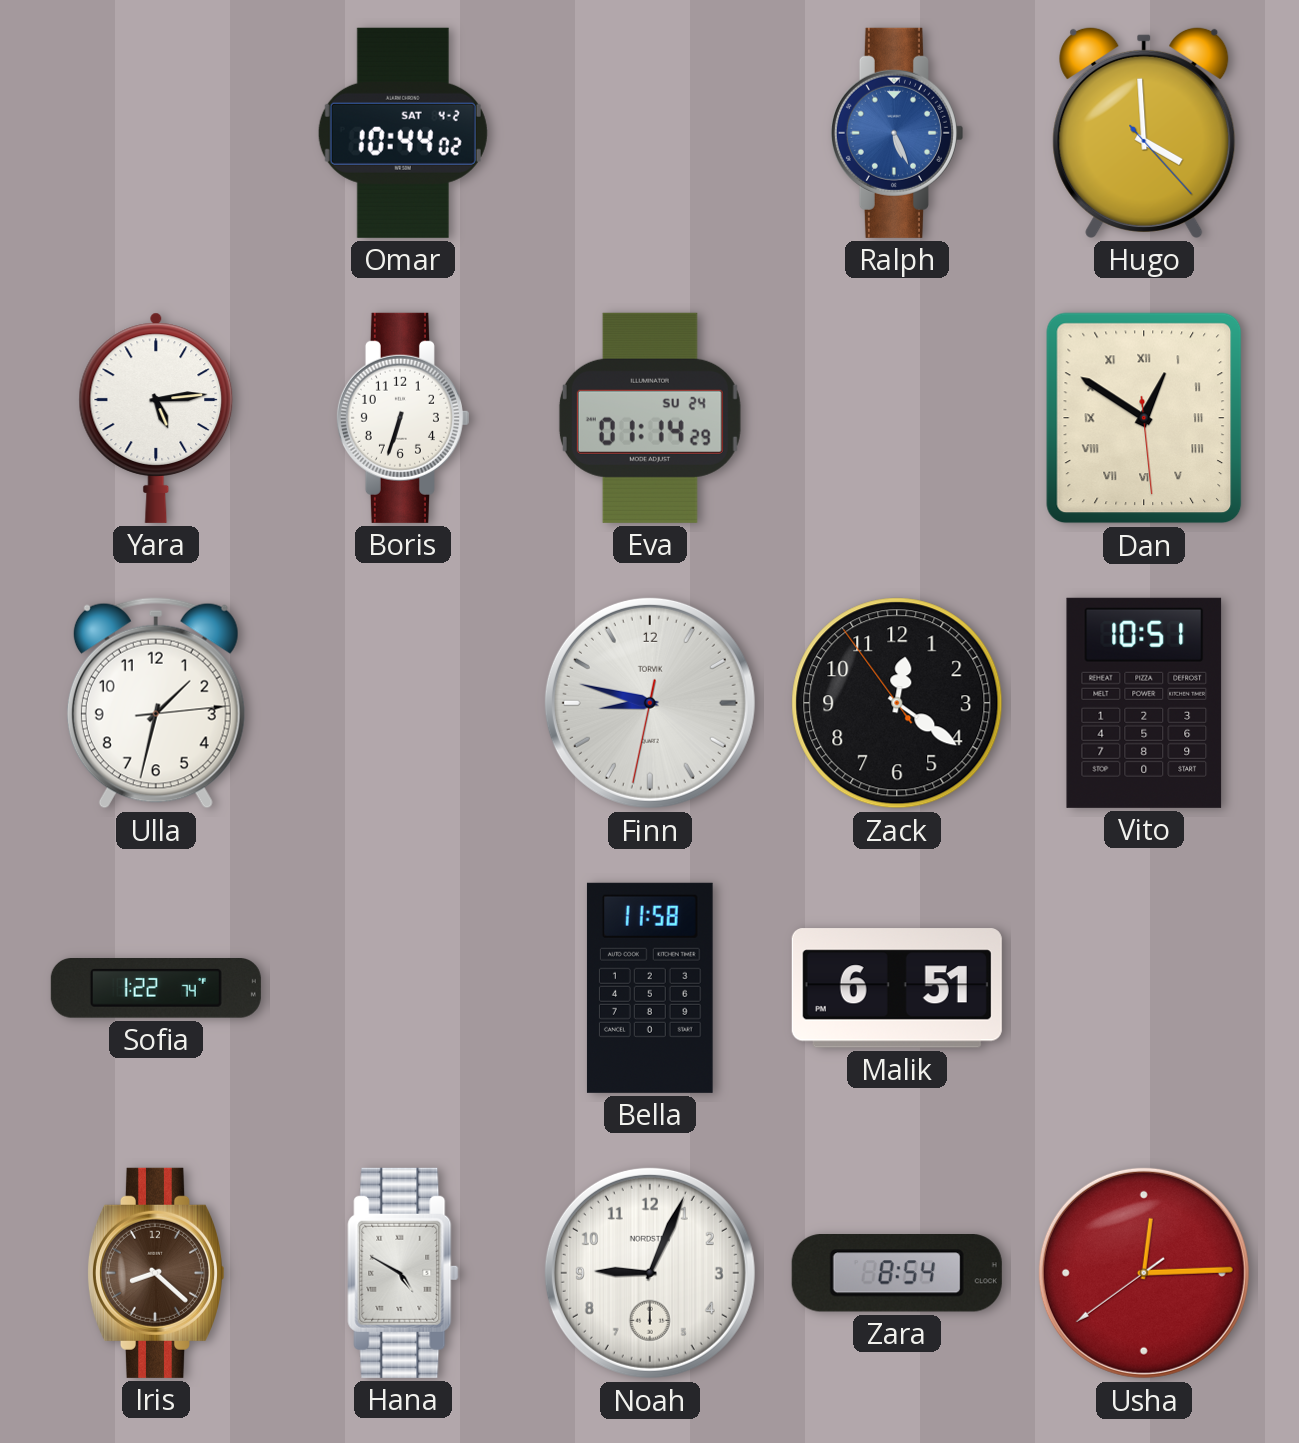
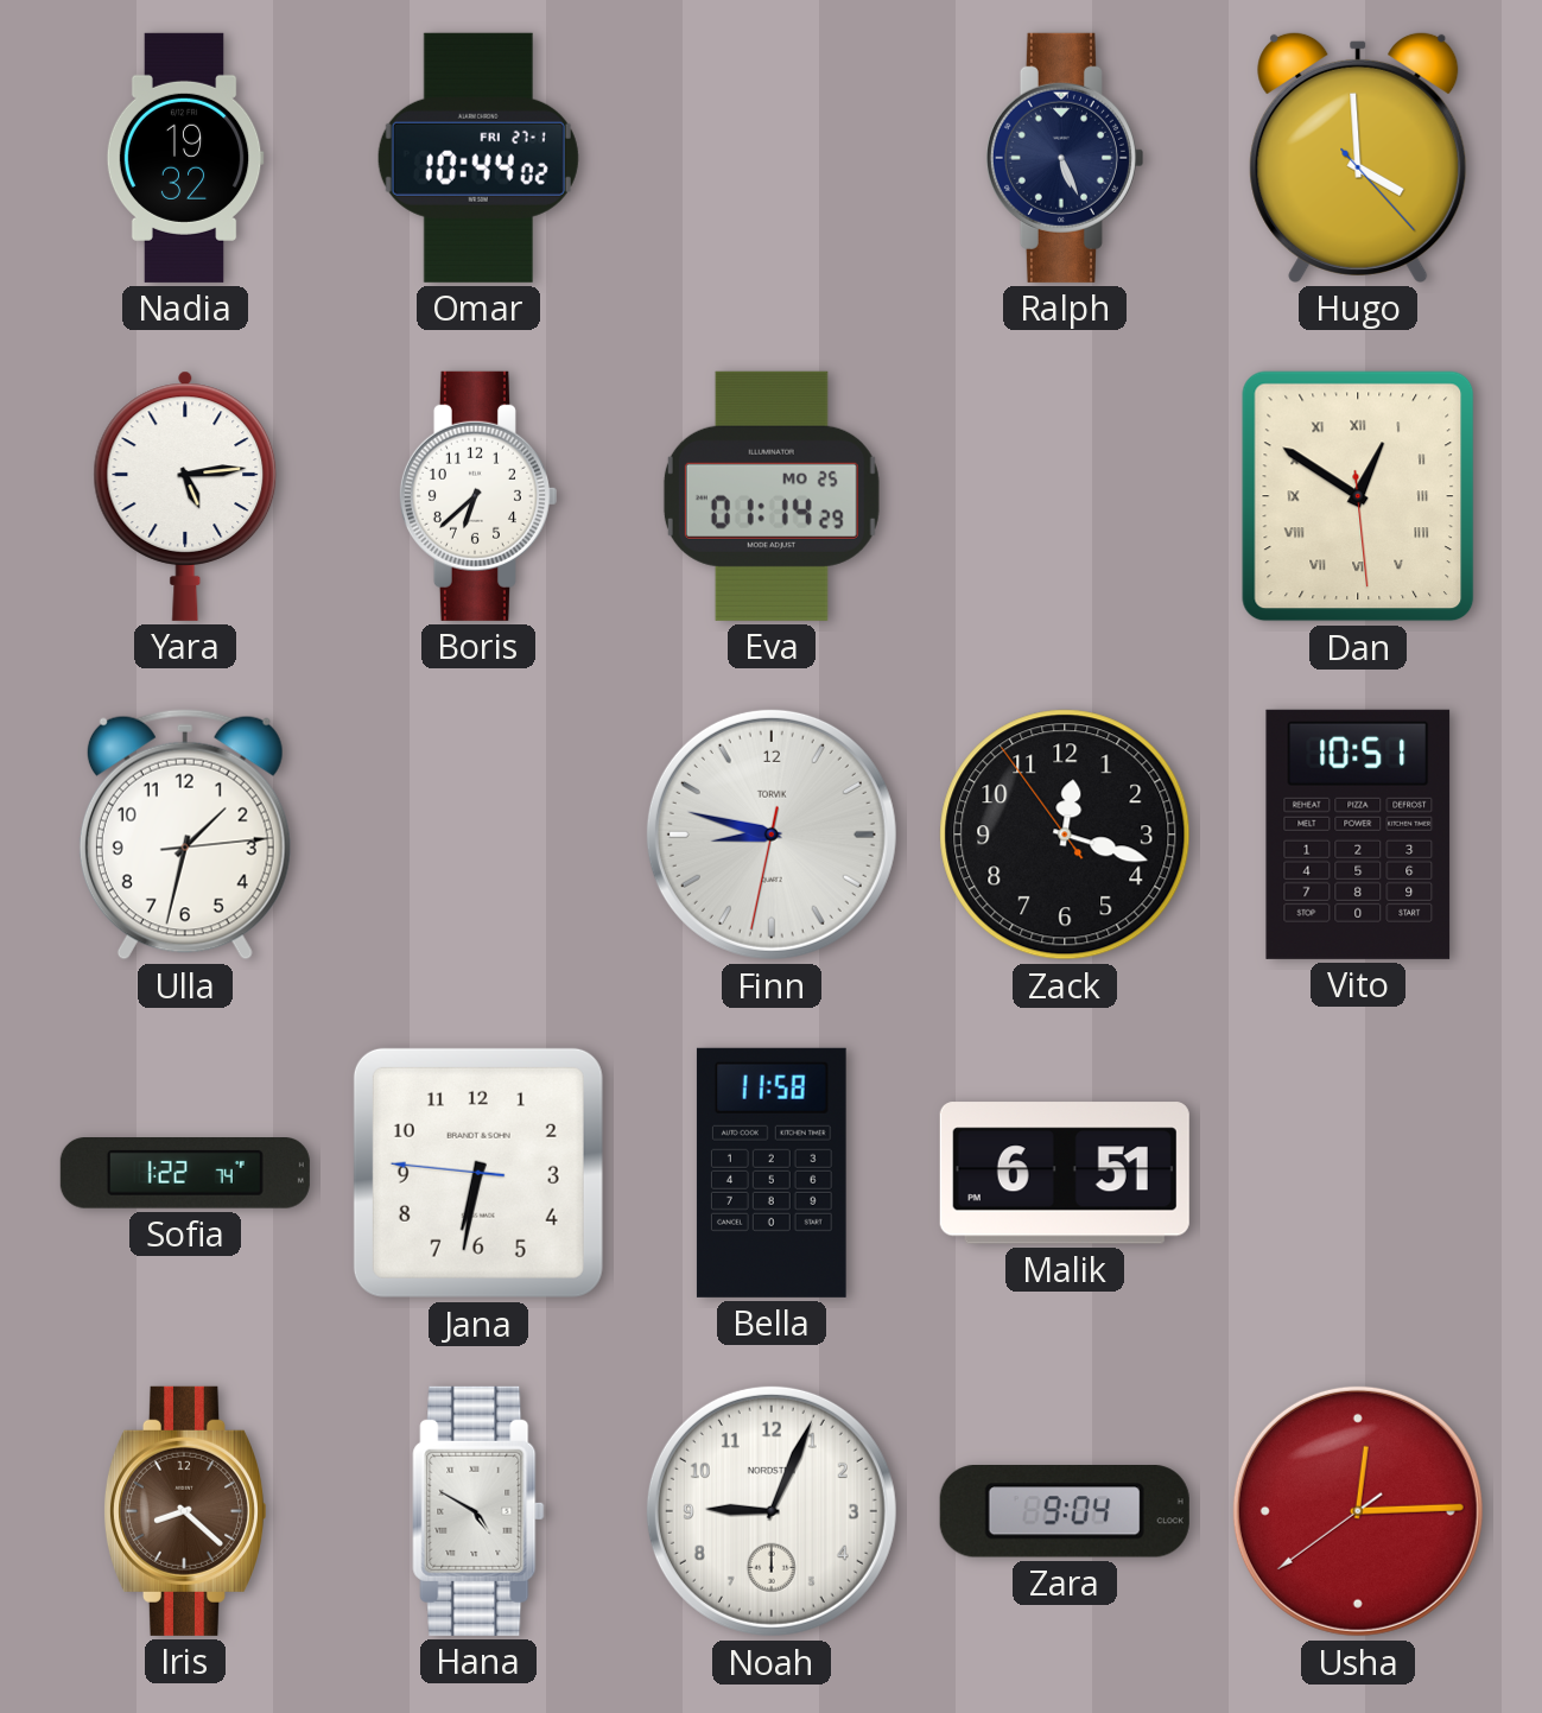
Nadia: none -> 19:32
Omar date: SAT 4-2 -> FRI 27-1
Ralph dial: blue -> navy
Boris: 6:33 -> 6:38
Eva date: SU 24 -> MO 25
Zack: 12:20 -> 12:17
Jana: none -> 6:31
Zara: 8:54 -> 9:04
